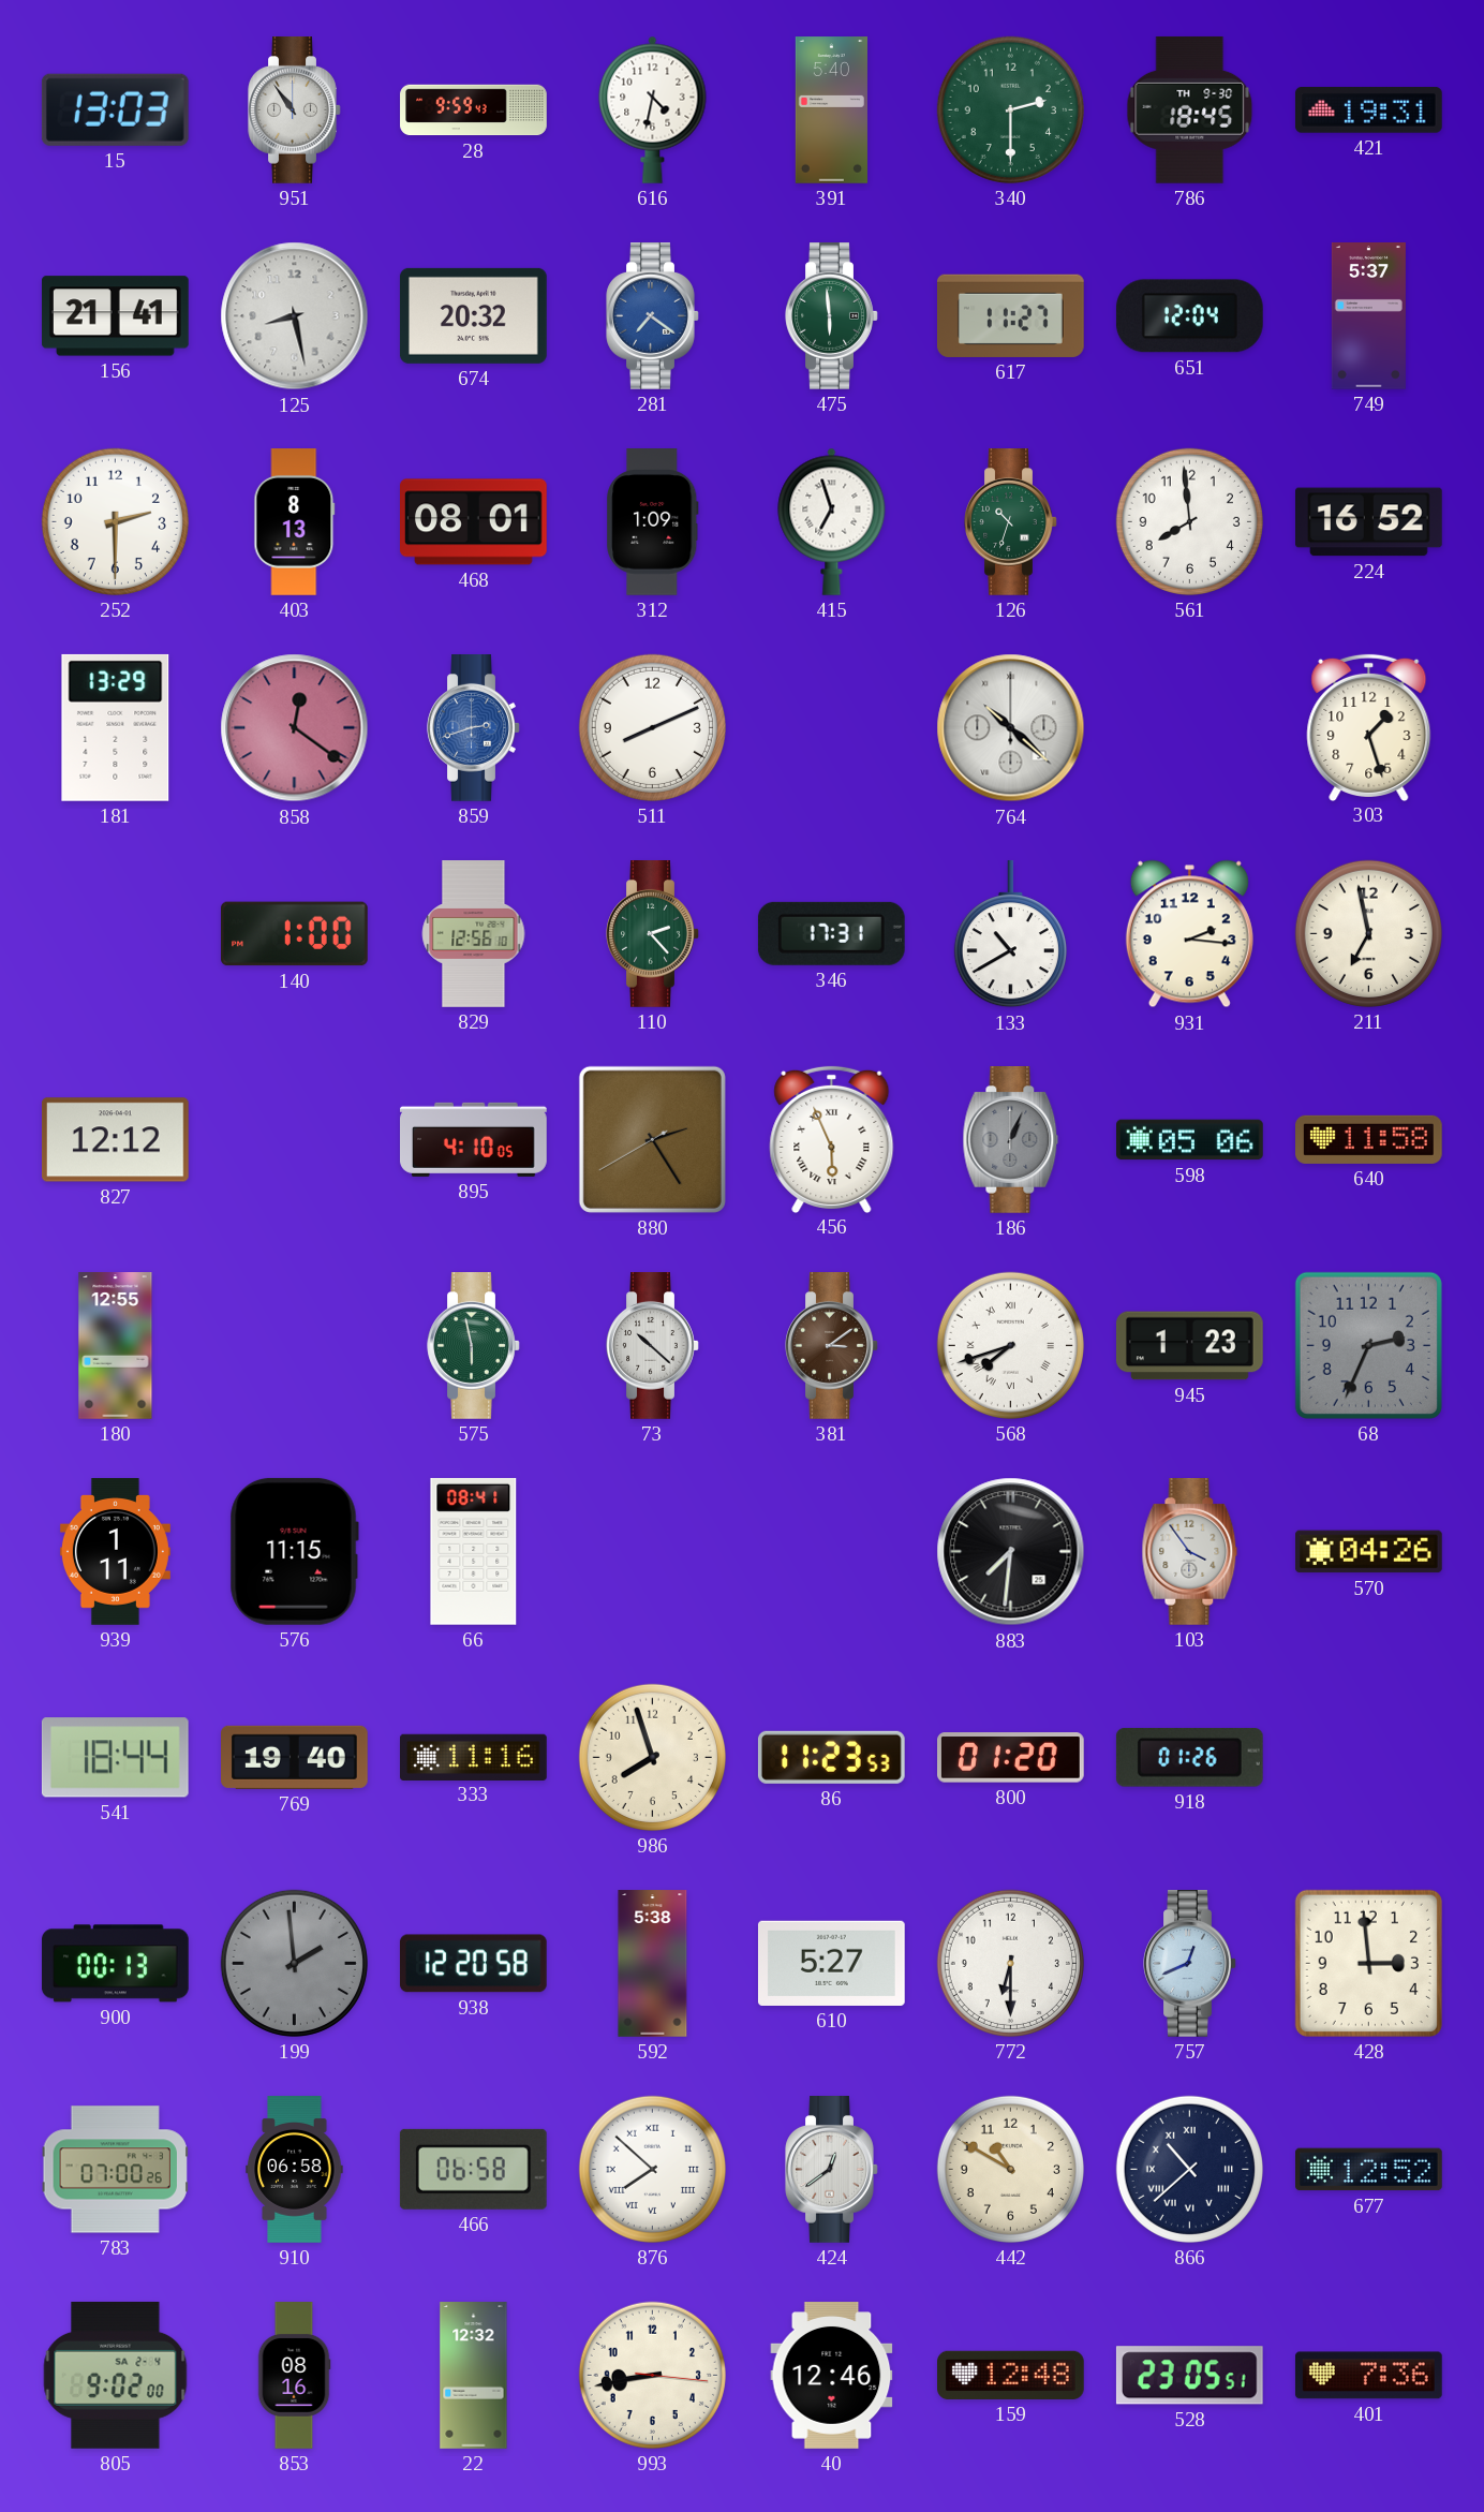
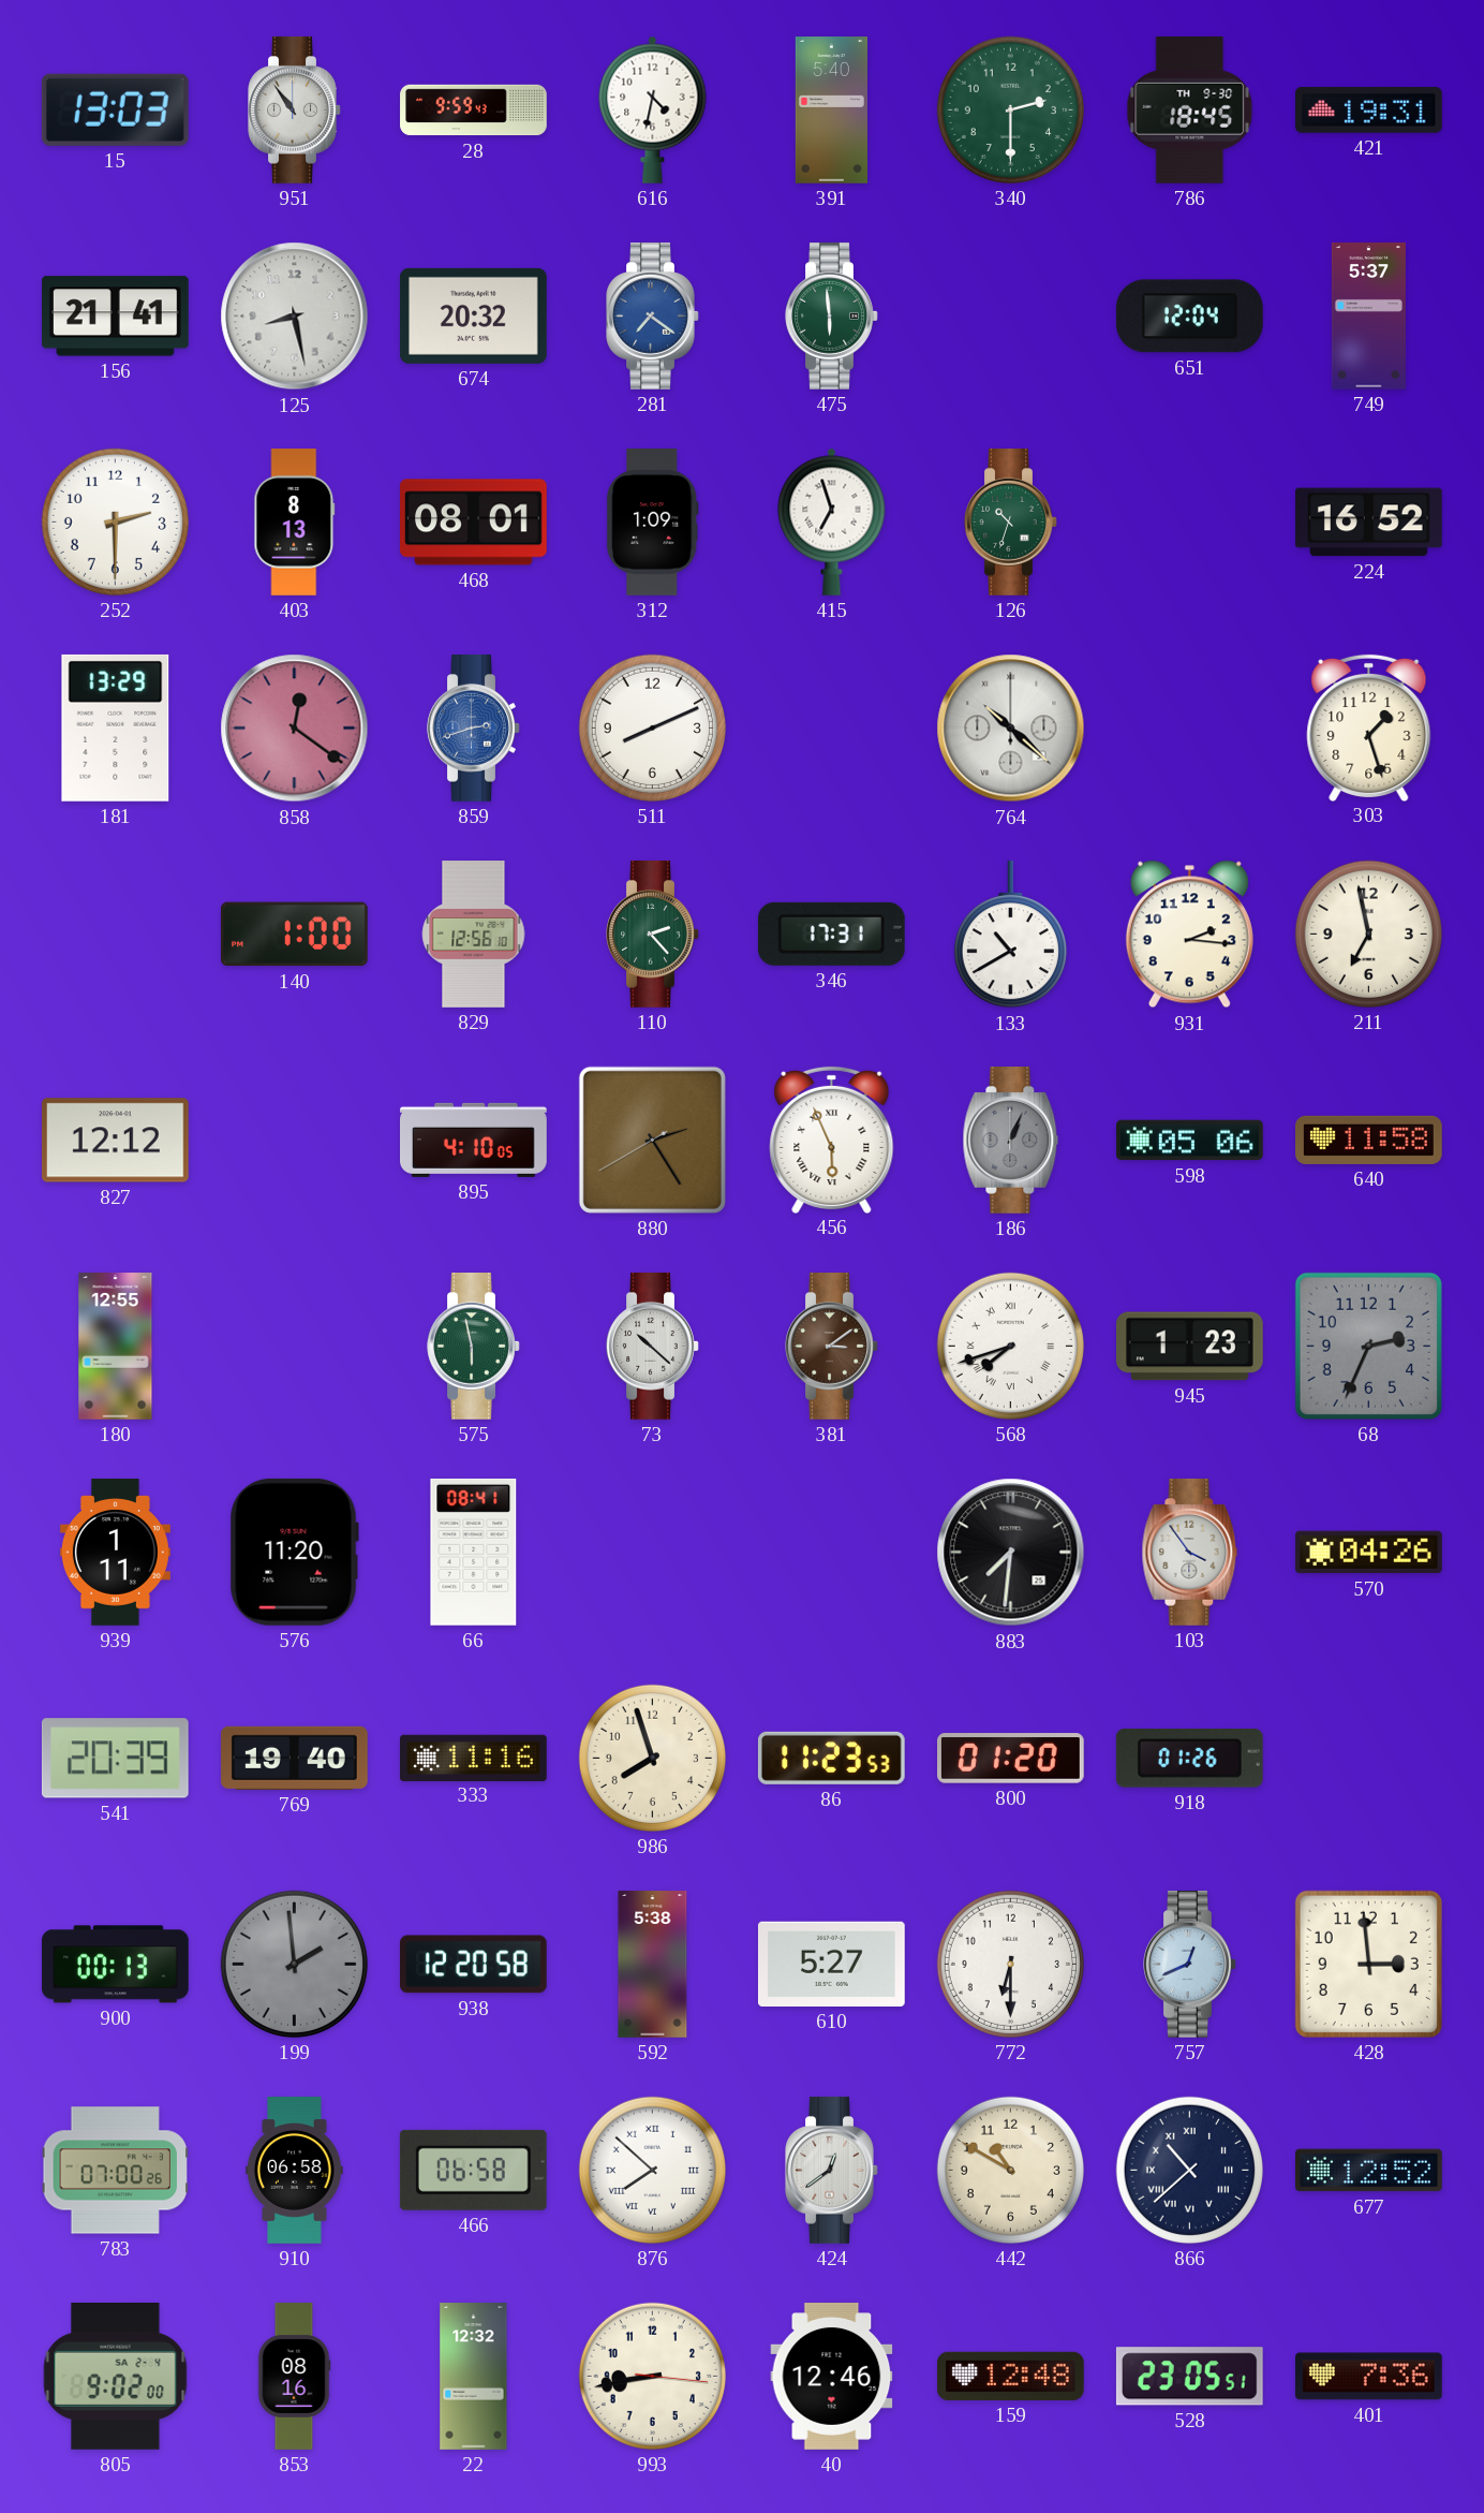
617: 11:27 -> none
561: 7:59 -> none
576: 11:15 -> 11:20
541: 18:44 -> 20:39
